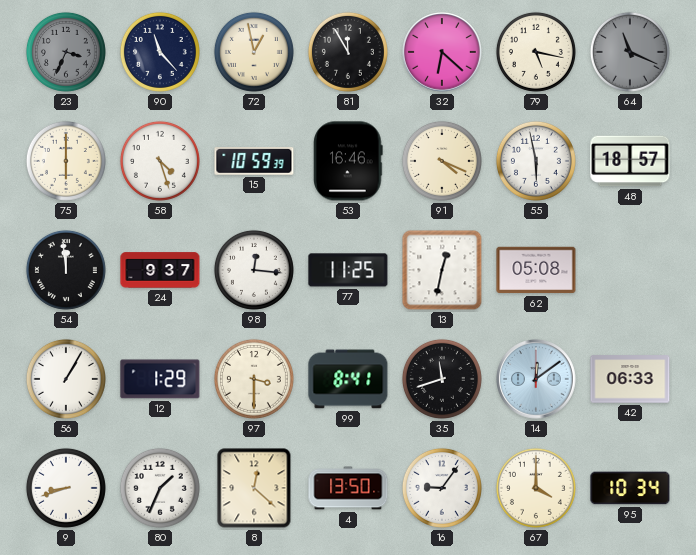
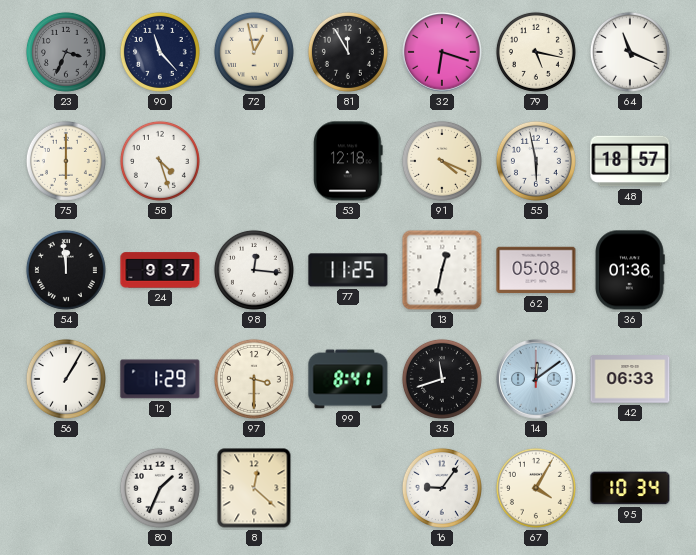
32: 6:22 -> 6:18
64 dial: grey -> white
15: 10:59 -> none
53: 16:46 -> 12:18
36: none -> 01:36
9: 8:42 -> none
4: 13:50 -> none
67: 4:00 -> 4:05
